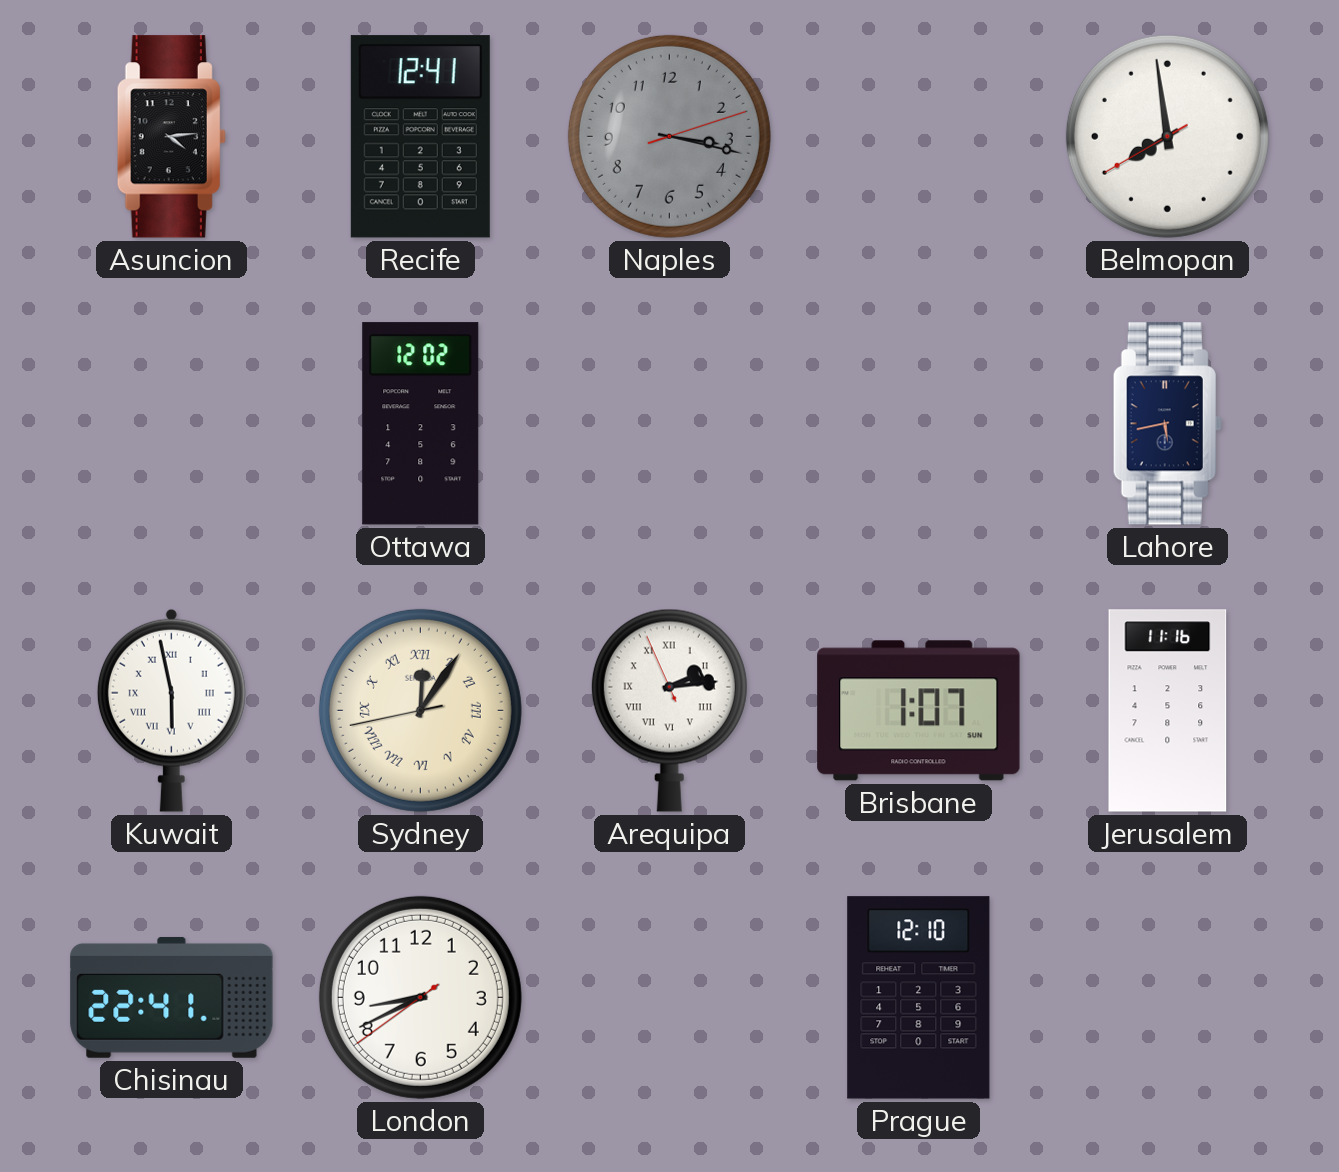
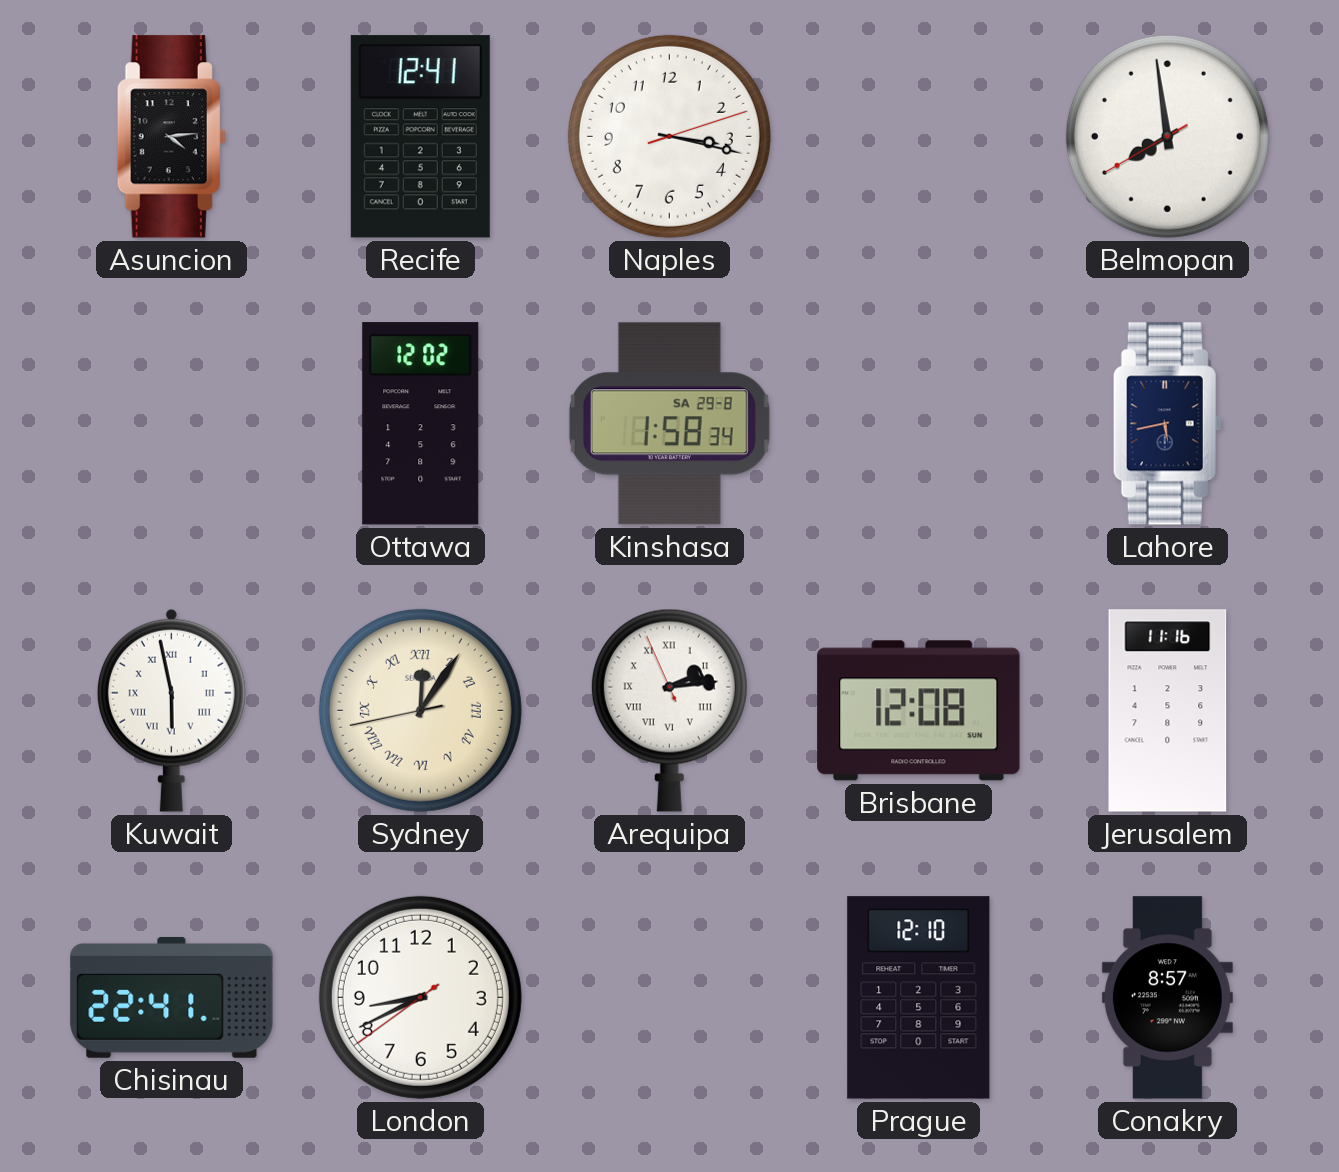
Naples dial: grey -> white
Kinshasa: none -> 1:58
Brisbane: 1:07 -> 12:08
Conakry: none -> 8:57
